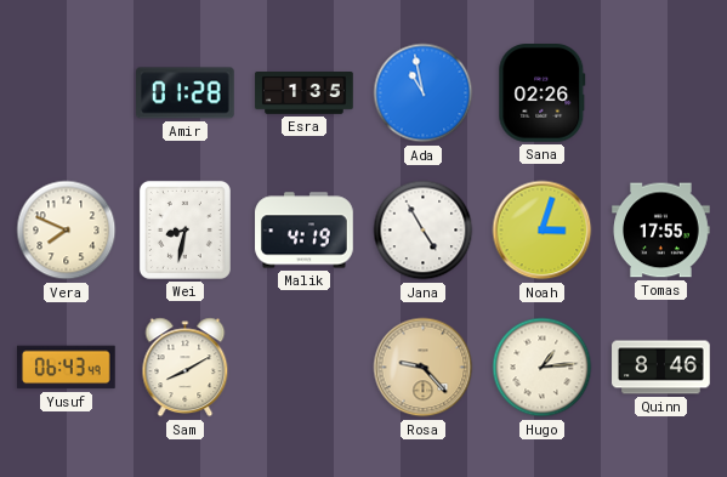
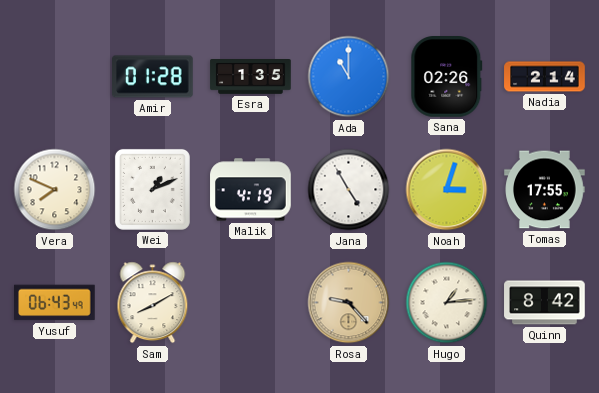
Ada: 10:58 -> 11:00
Nadia: none -> 2:14
Wei: 8:32 -> 1:11
Quinn: 8:46 -> 8:42
